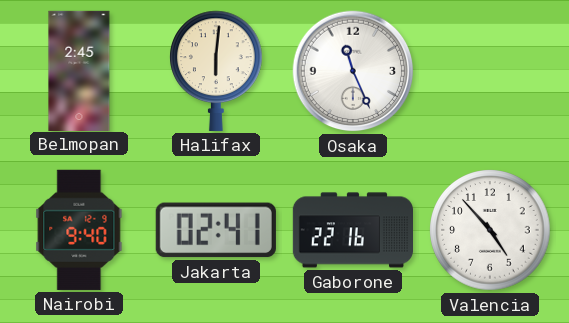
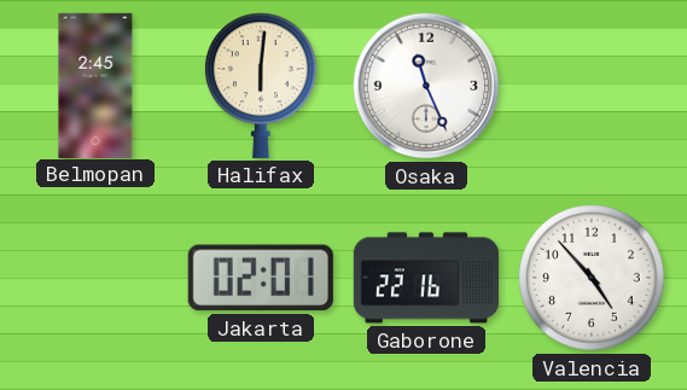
Nairobi: 9:40 -> none
Jakarta: 02:41 -> 02:01
